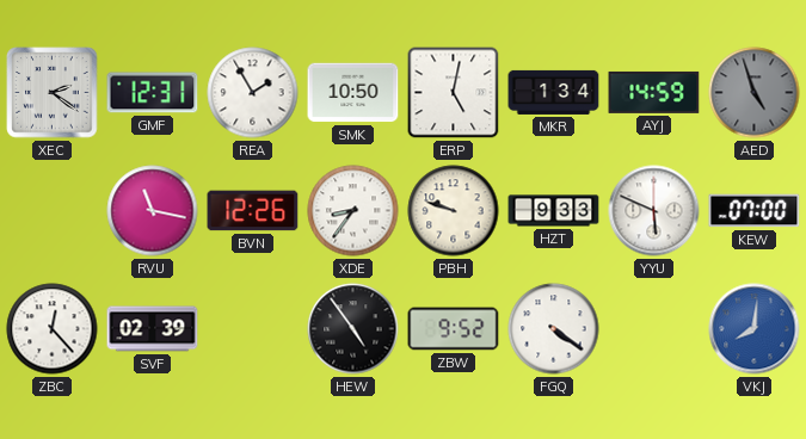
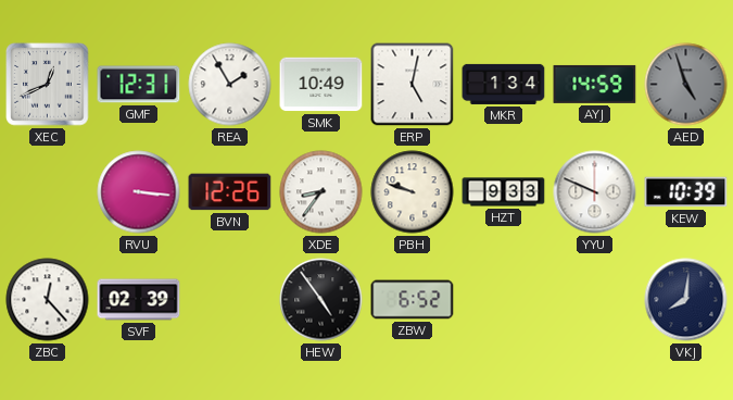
XEC: 2:21 -> 12:41
SMK: 10:50 -> 10:49
RVU: 11:17 -> 3:16
YYU: 5:49 -> 9:49
KEW: 07:00 -> 10:39
ZBW: 9:52 -> 6:52
FGQ: 4:21 -> none
VKJ dial: blue -> navy
